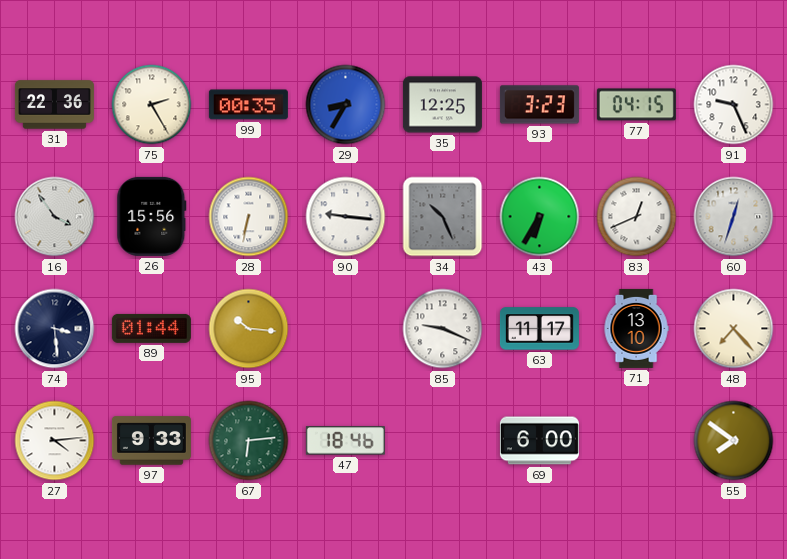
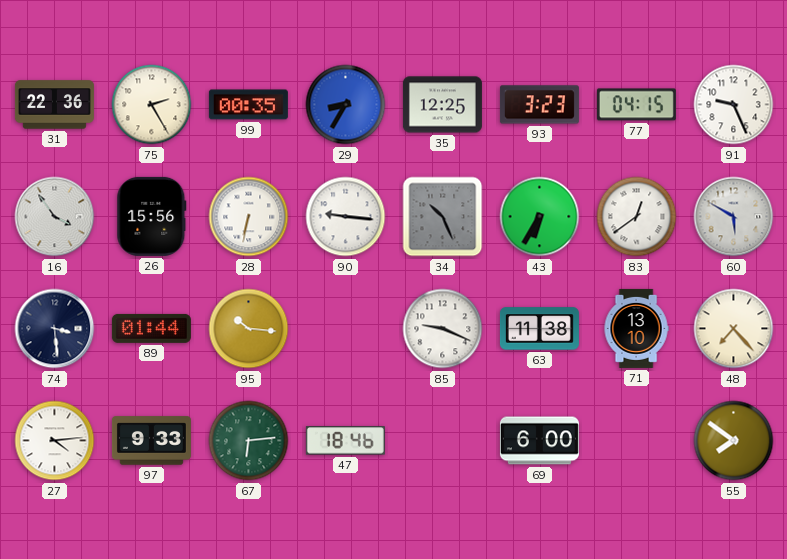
83: 12:41 -> 12:39
60: 12:33 -> 5:50
63: 11:17 -> 11:38
